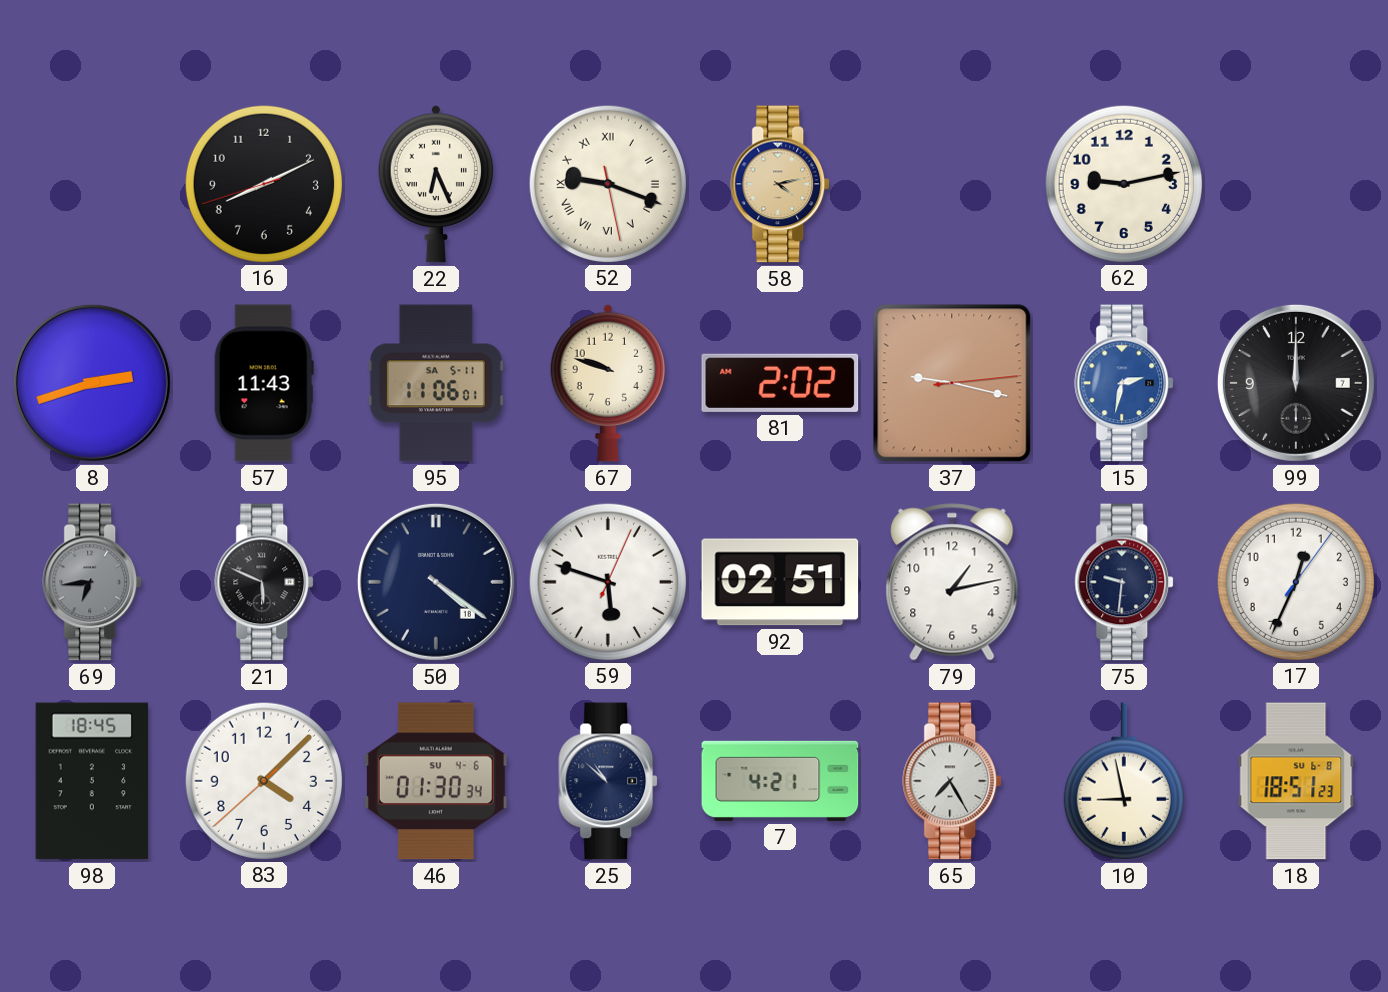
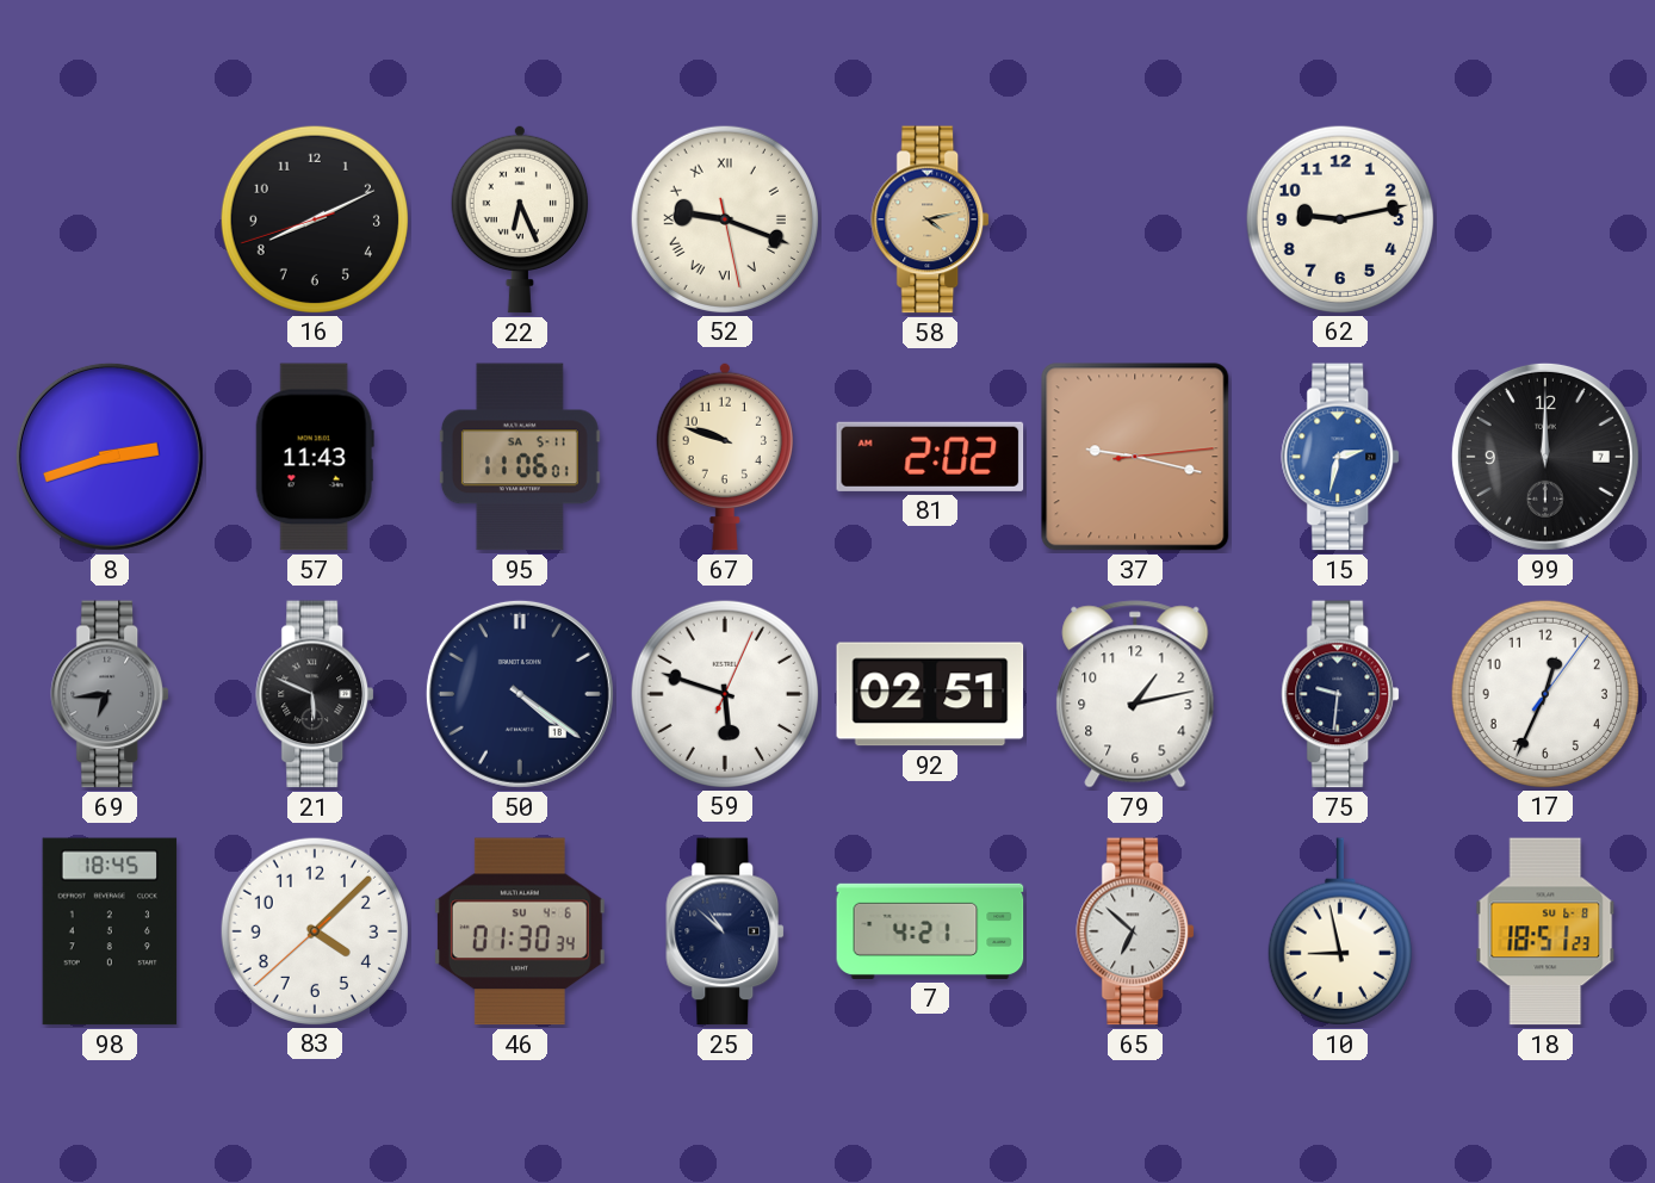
65: 7:25 -> 6:52
